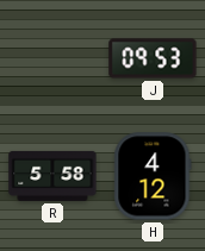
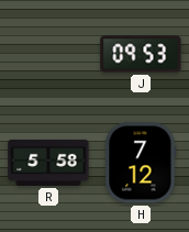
H: 4:12 -> 7:12
